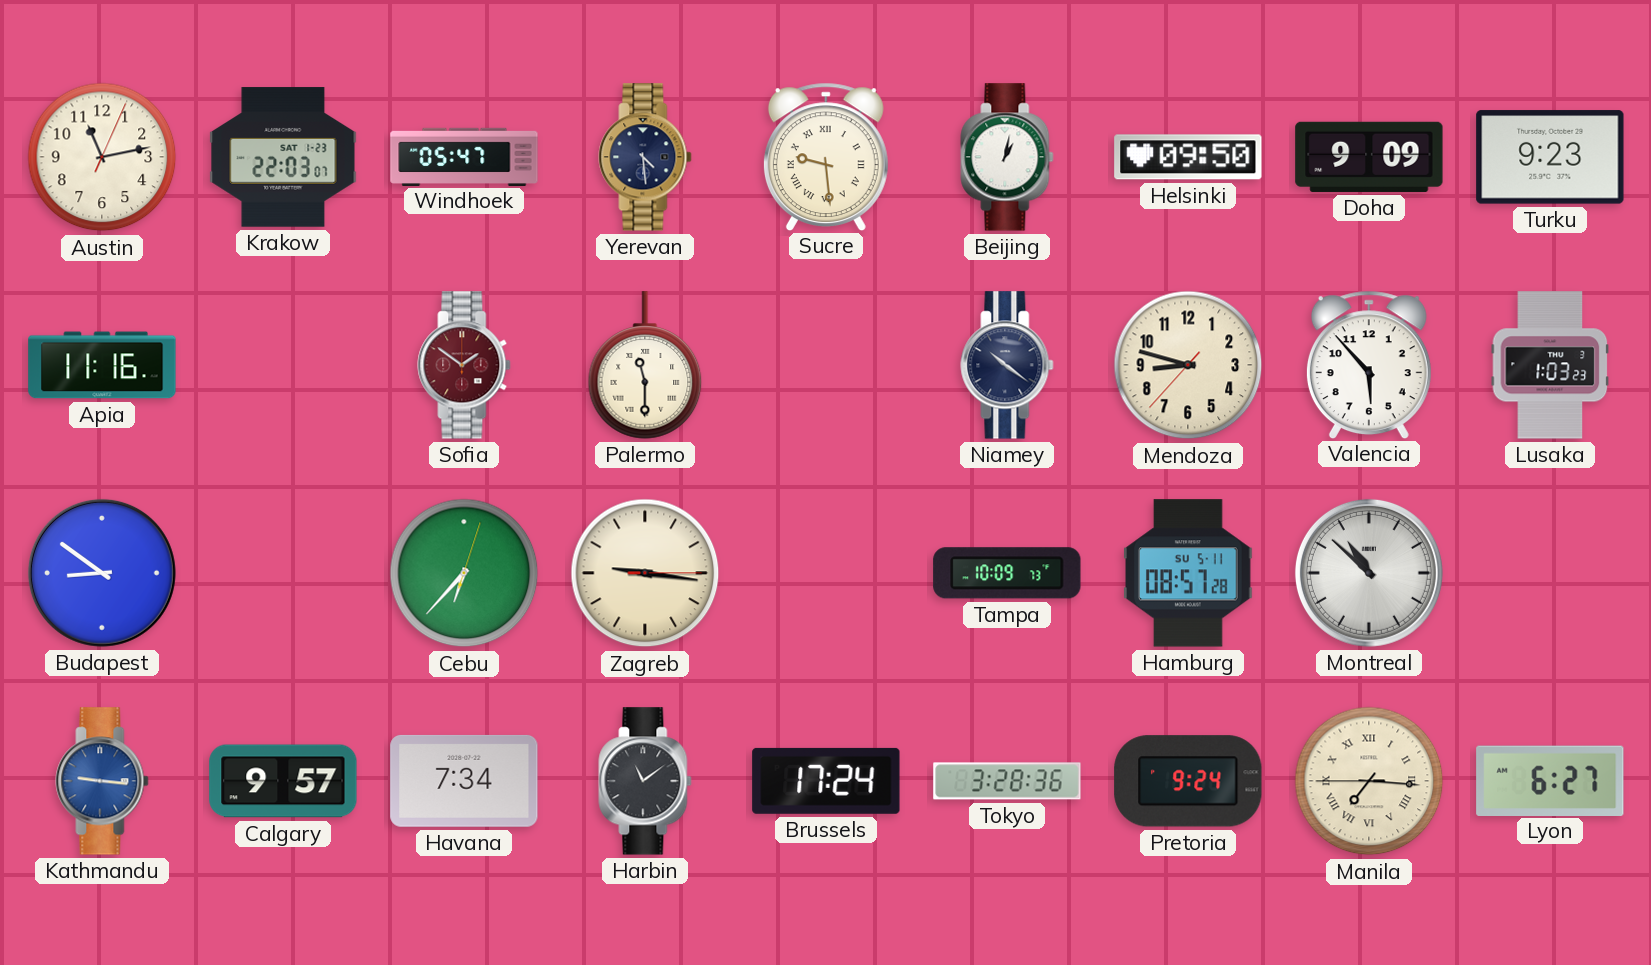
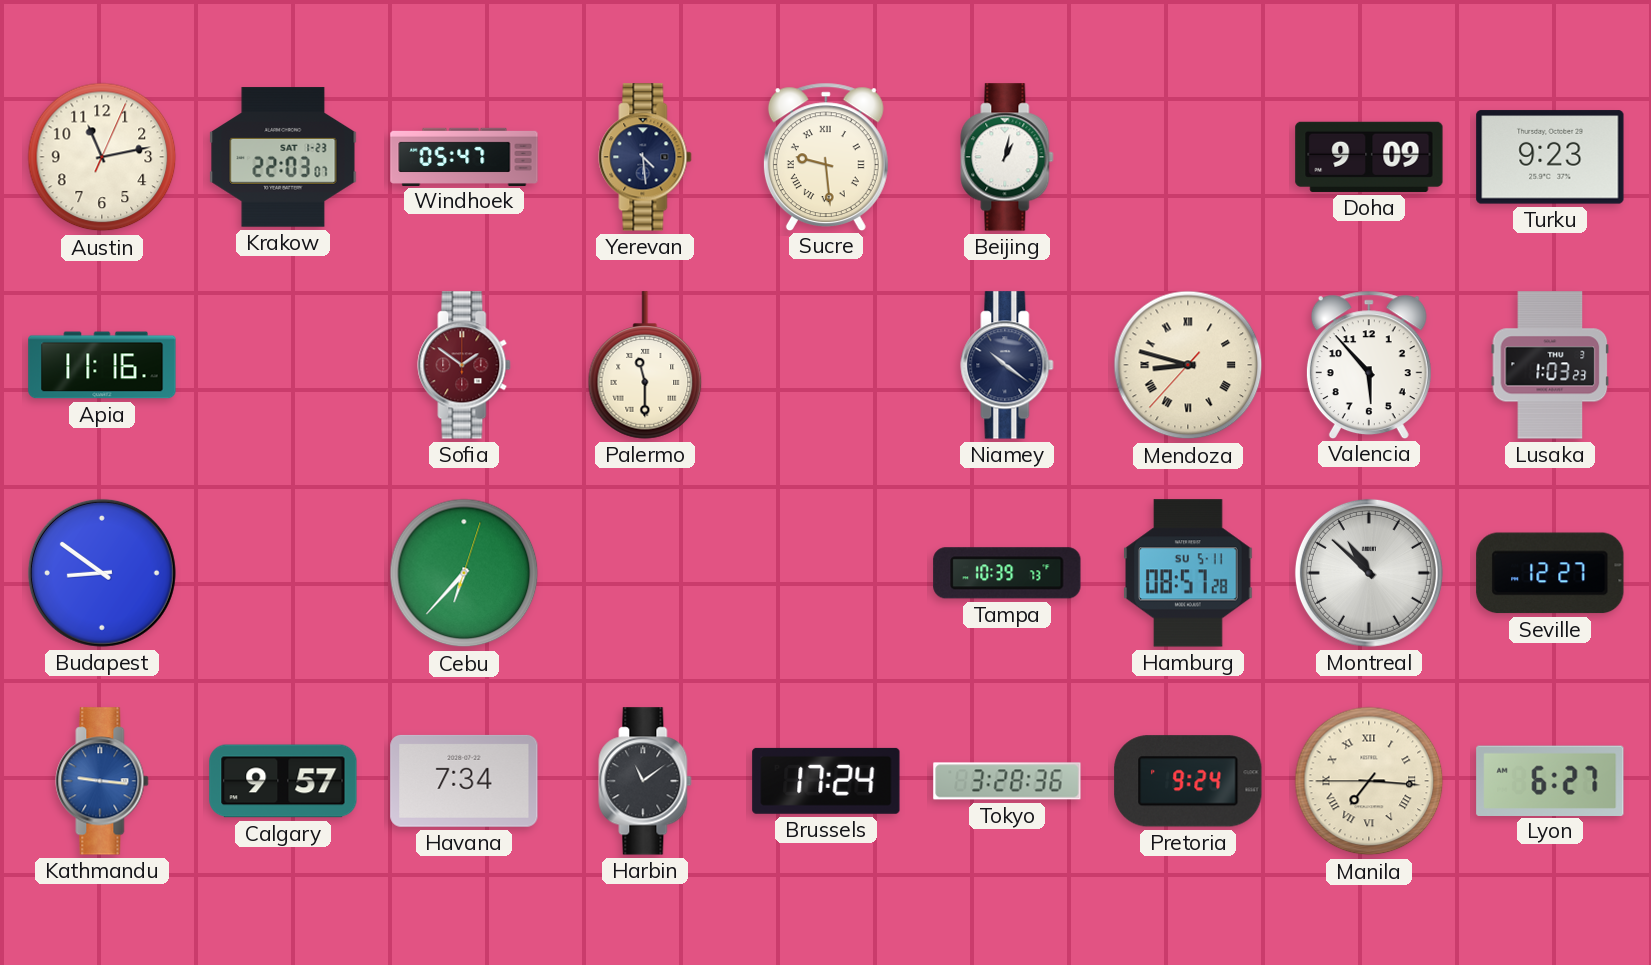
Helsinki: 09:50 -> none
Mendoza numerals: Arabic -> Roman
Zagreb: 9:16 -> none
Tampa: 10:09 -> 10:39
Seville: none -> 12:27
